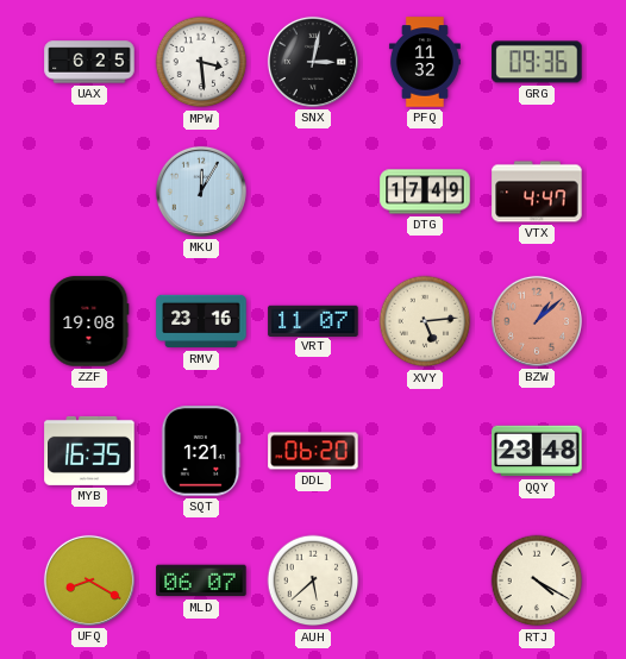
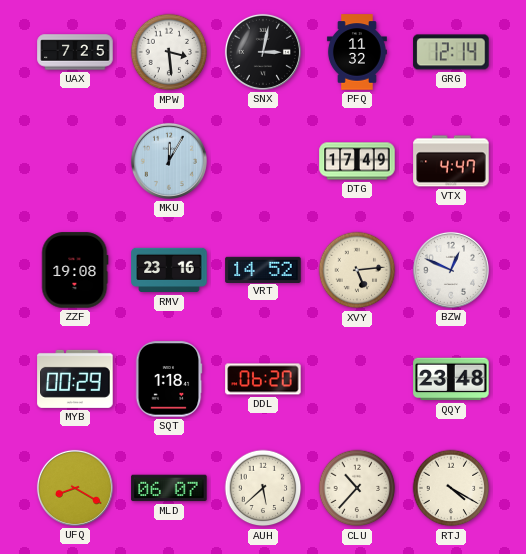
UAX: 6:25 -> 7:25
GRG: 09:36 -> 12:14
VRT: 11:07 -> 14:52
BZW: 1:08 -> 12:49
BZW dial: salmon -> white
MYB: 16:35 -> 00:29
SQT: 1:21 -> 1:18
CLU: none -> 10:37
